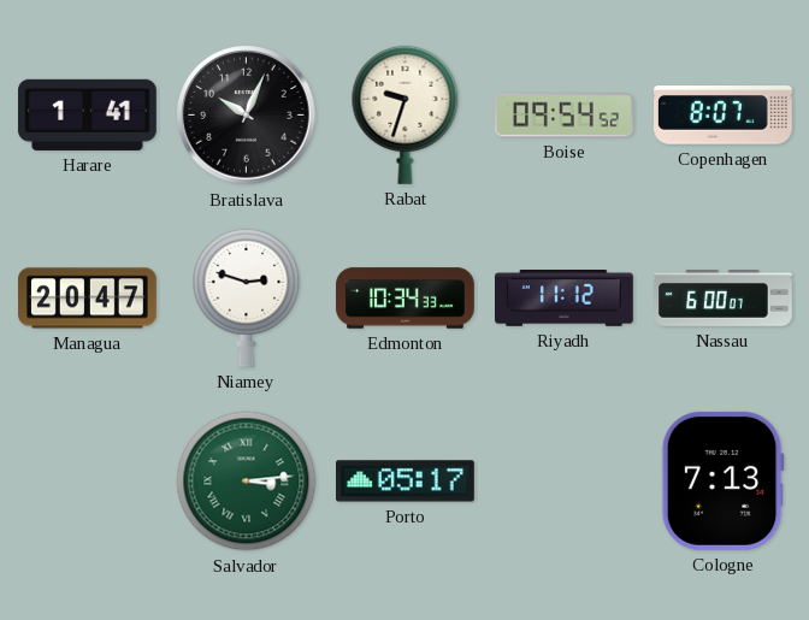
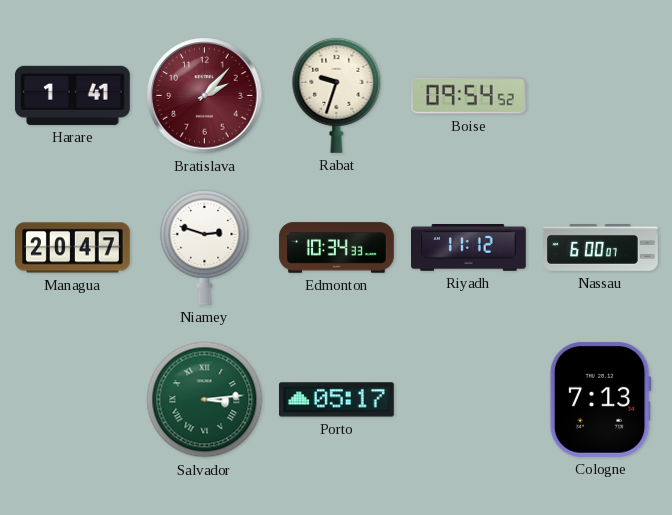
Bratislava: 10:04 -> 2:07
Bratislava dial: black -> burgundy
Copenhagen: 8:07 -> none
